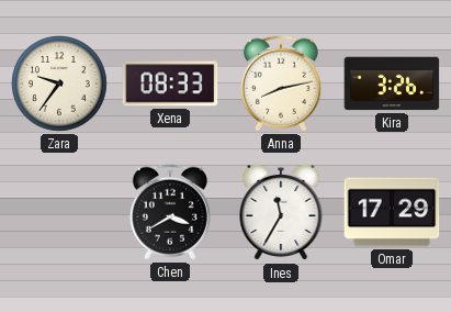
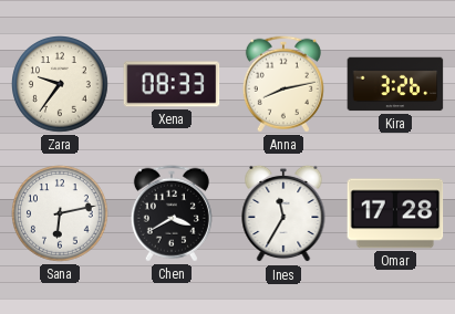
Sana: none -> 6:13
Omar: 17:29 -> 17:28
